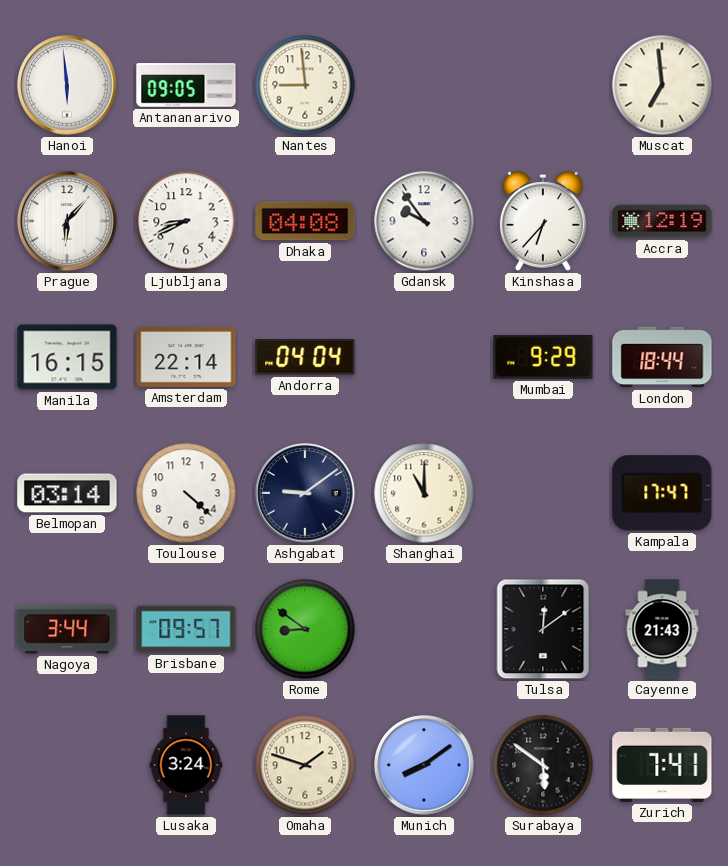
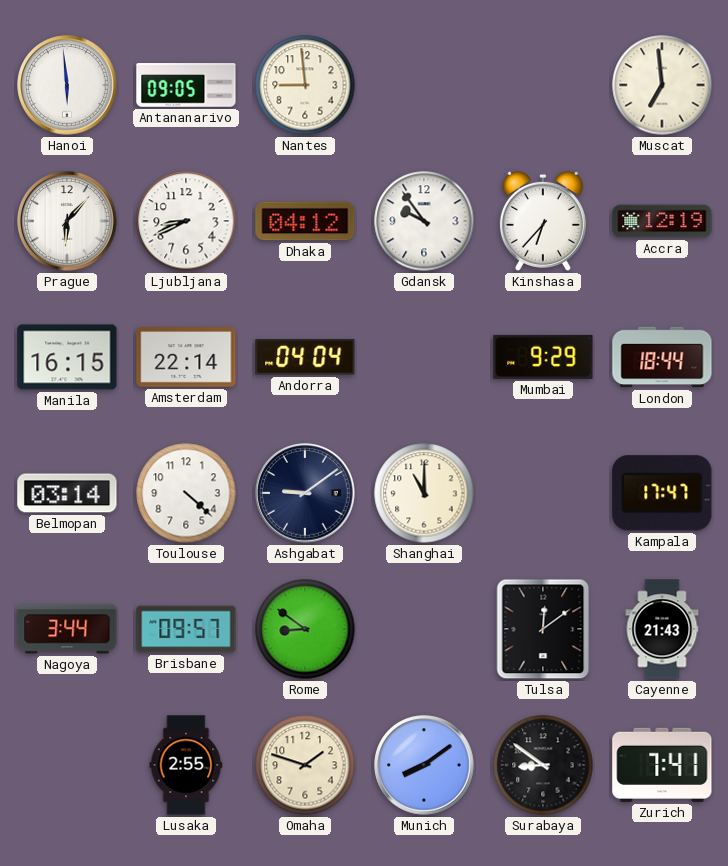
Dhaka: 04:08 -> 04:12
Lusaka: 3:24 -> 2:55
Surabaya: 5:51 -> 8:51
